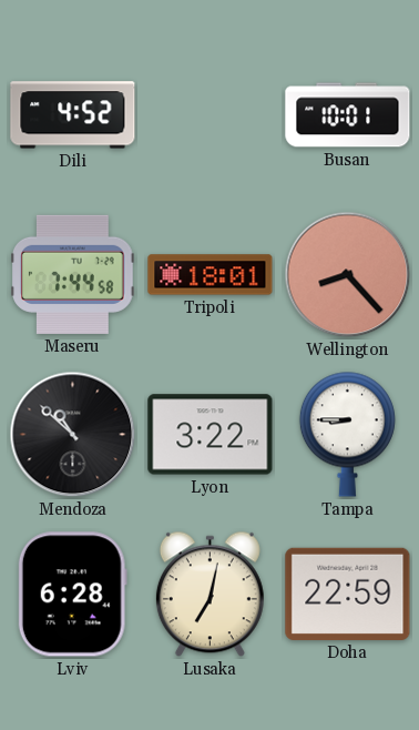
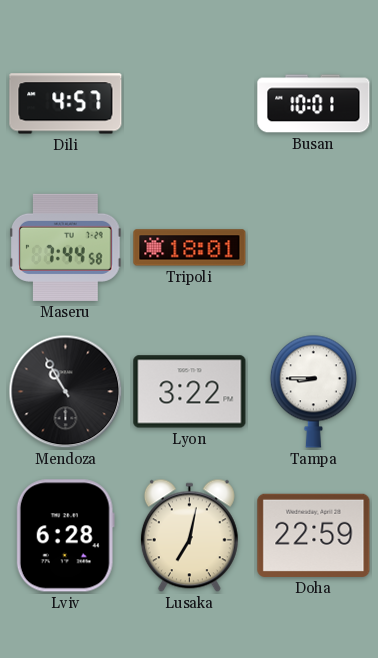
Dili: 4:52 -> 4:57
Wellington: 8:23 -> none
Mendoza: 10:52 -> 10:55
